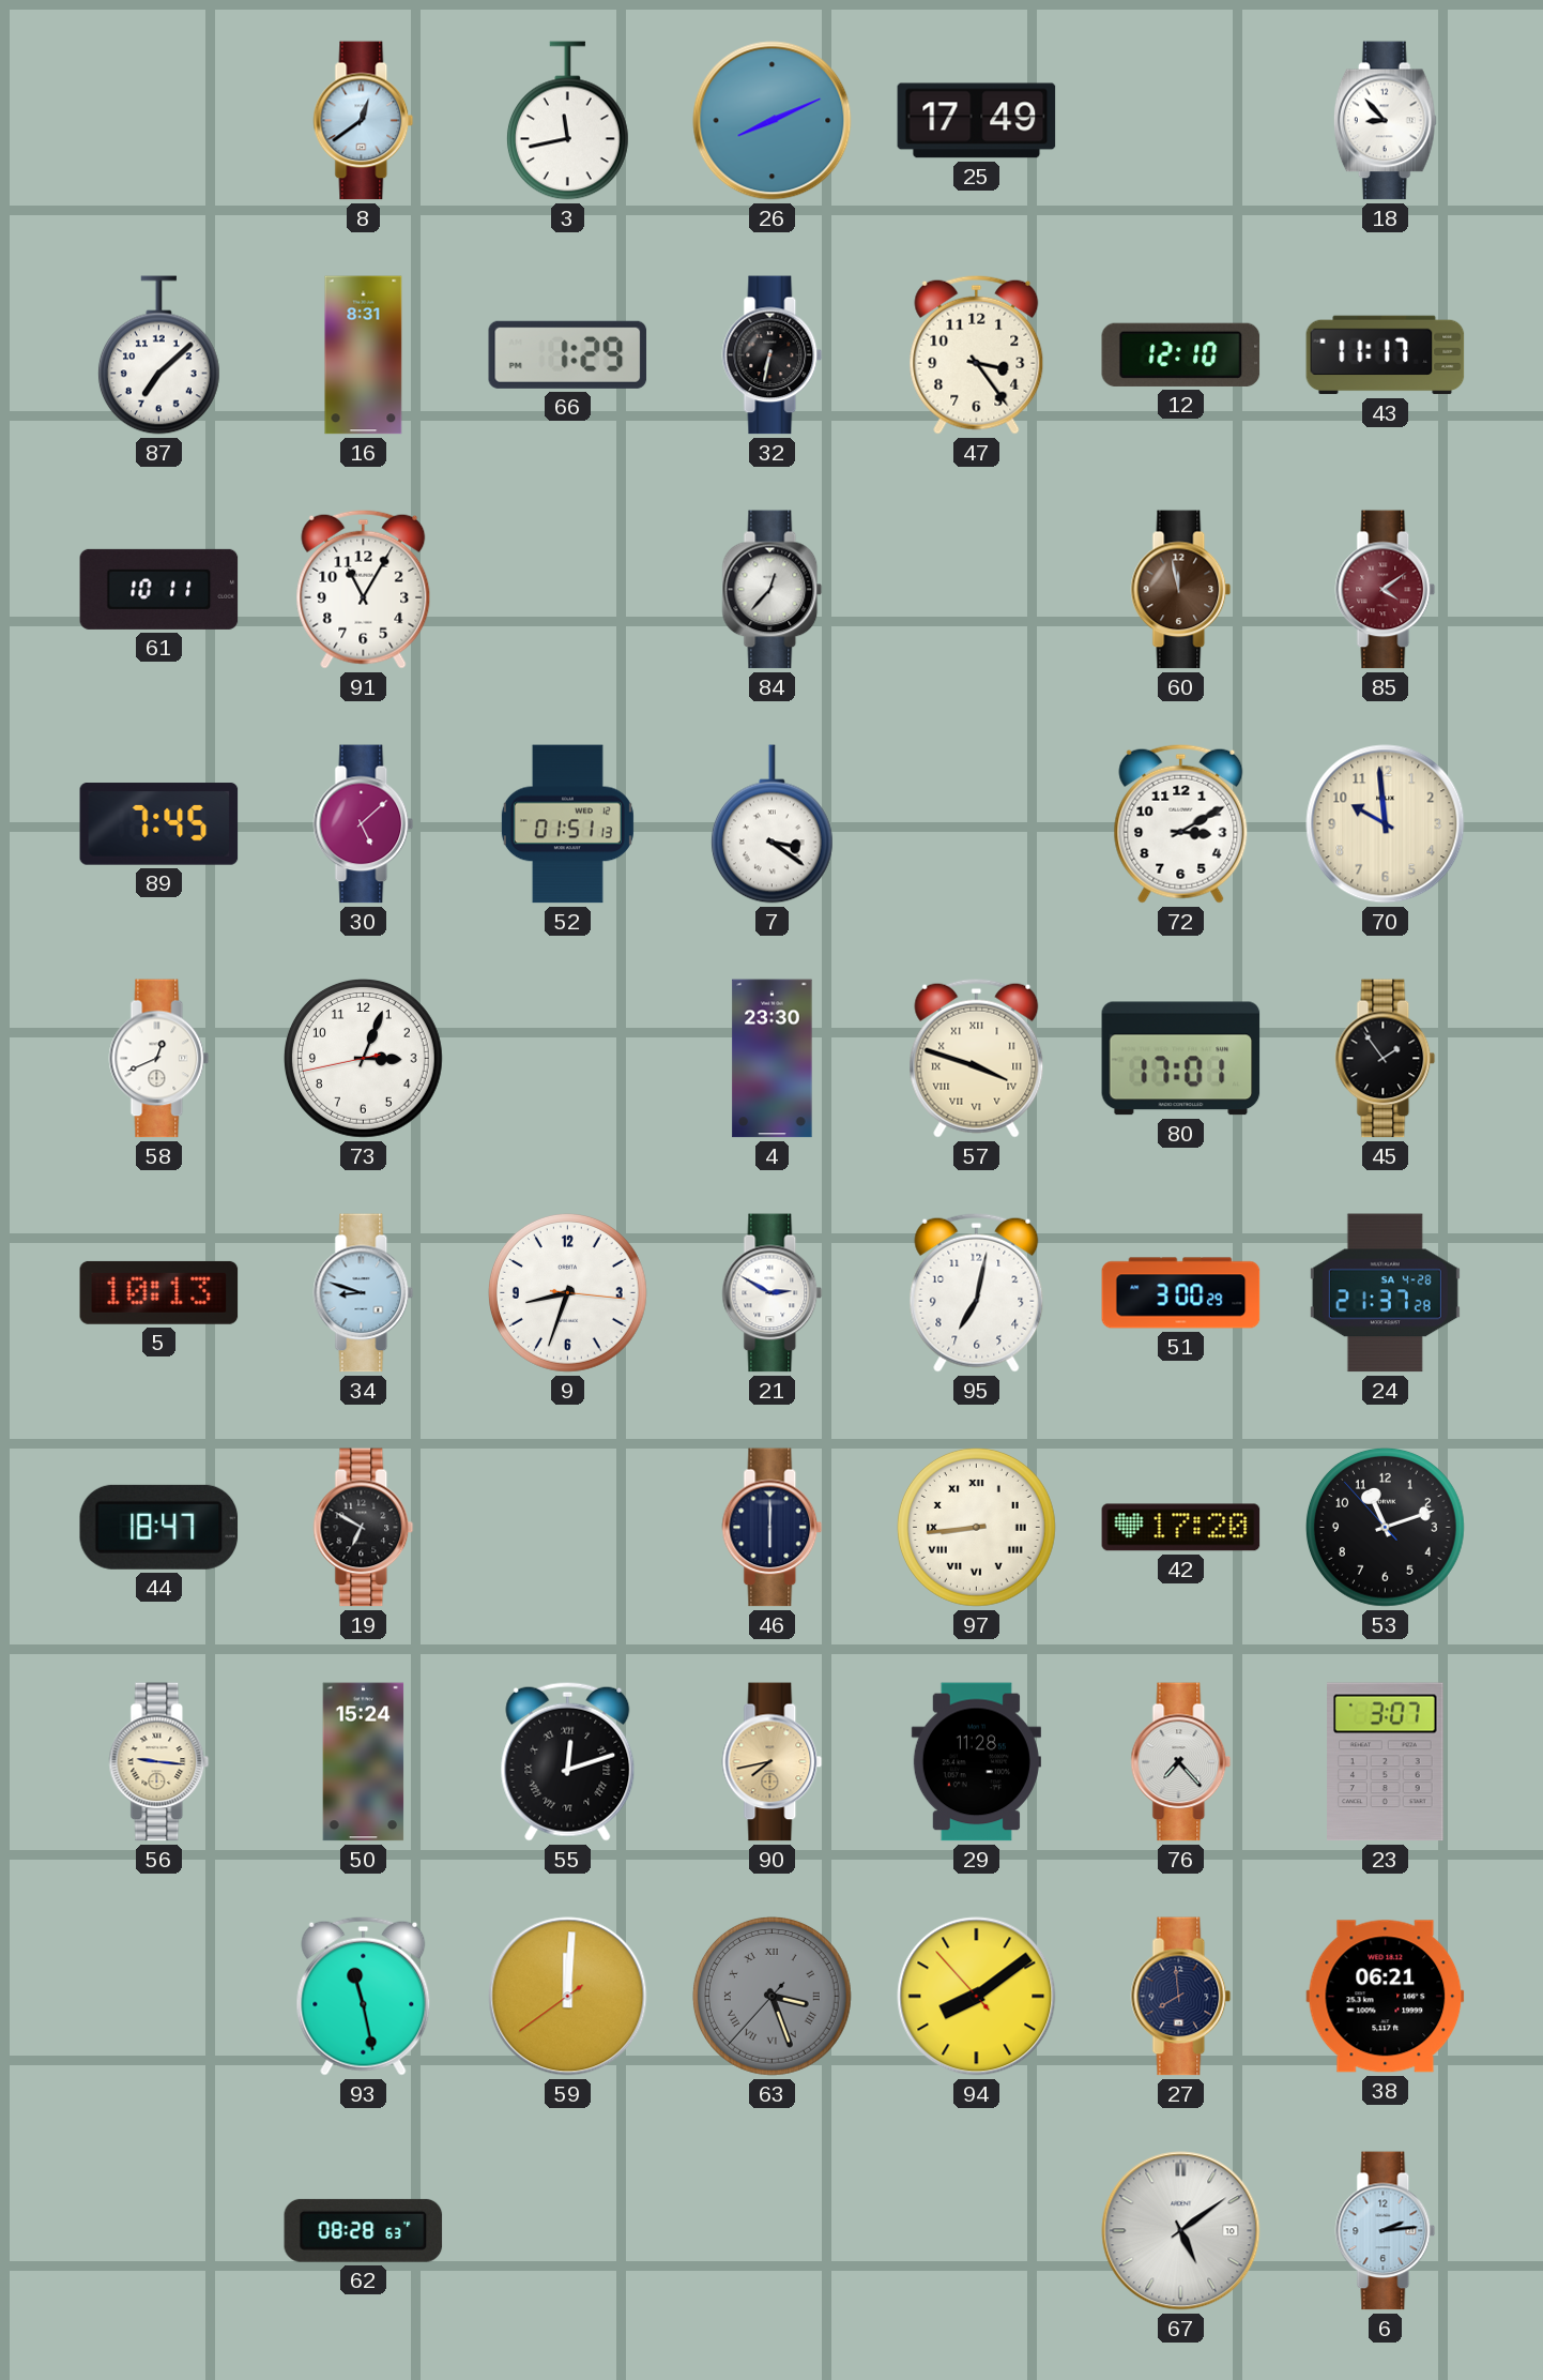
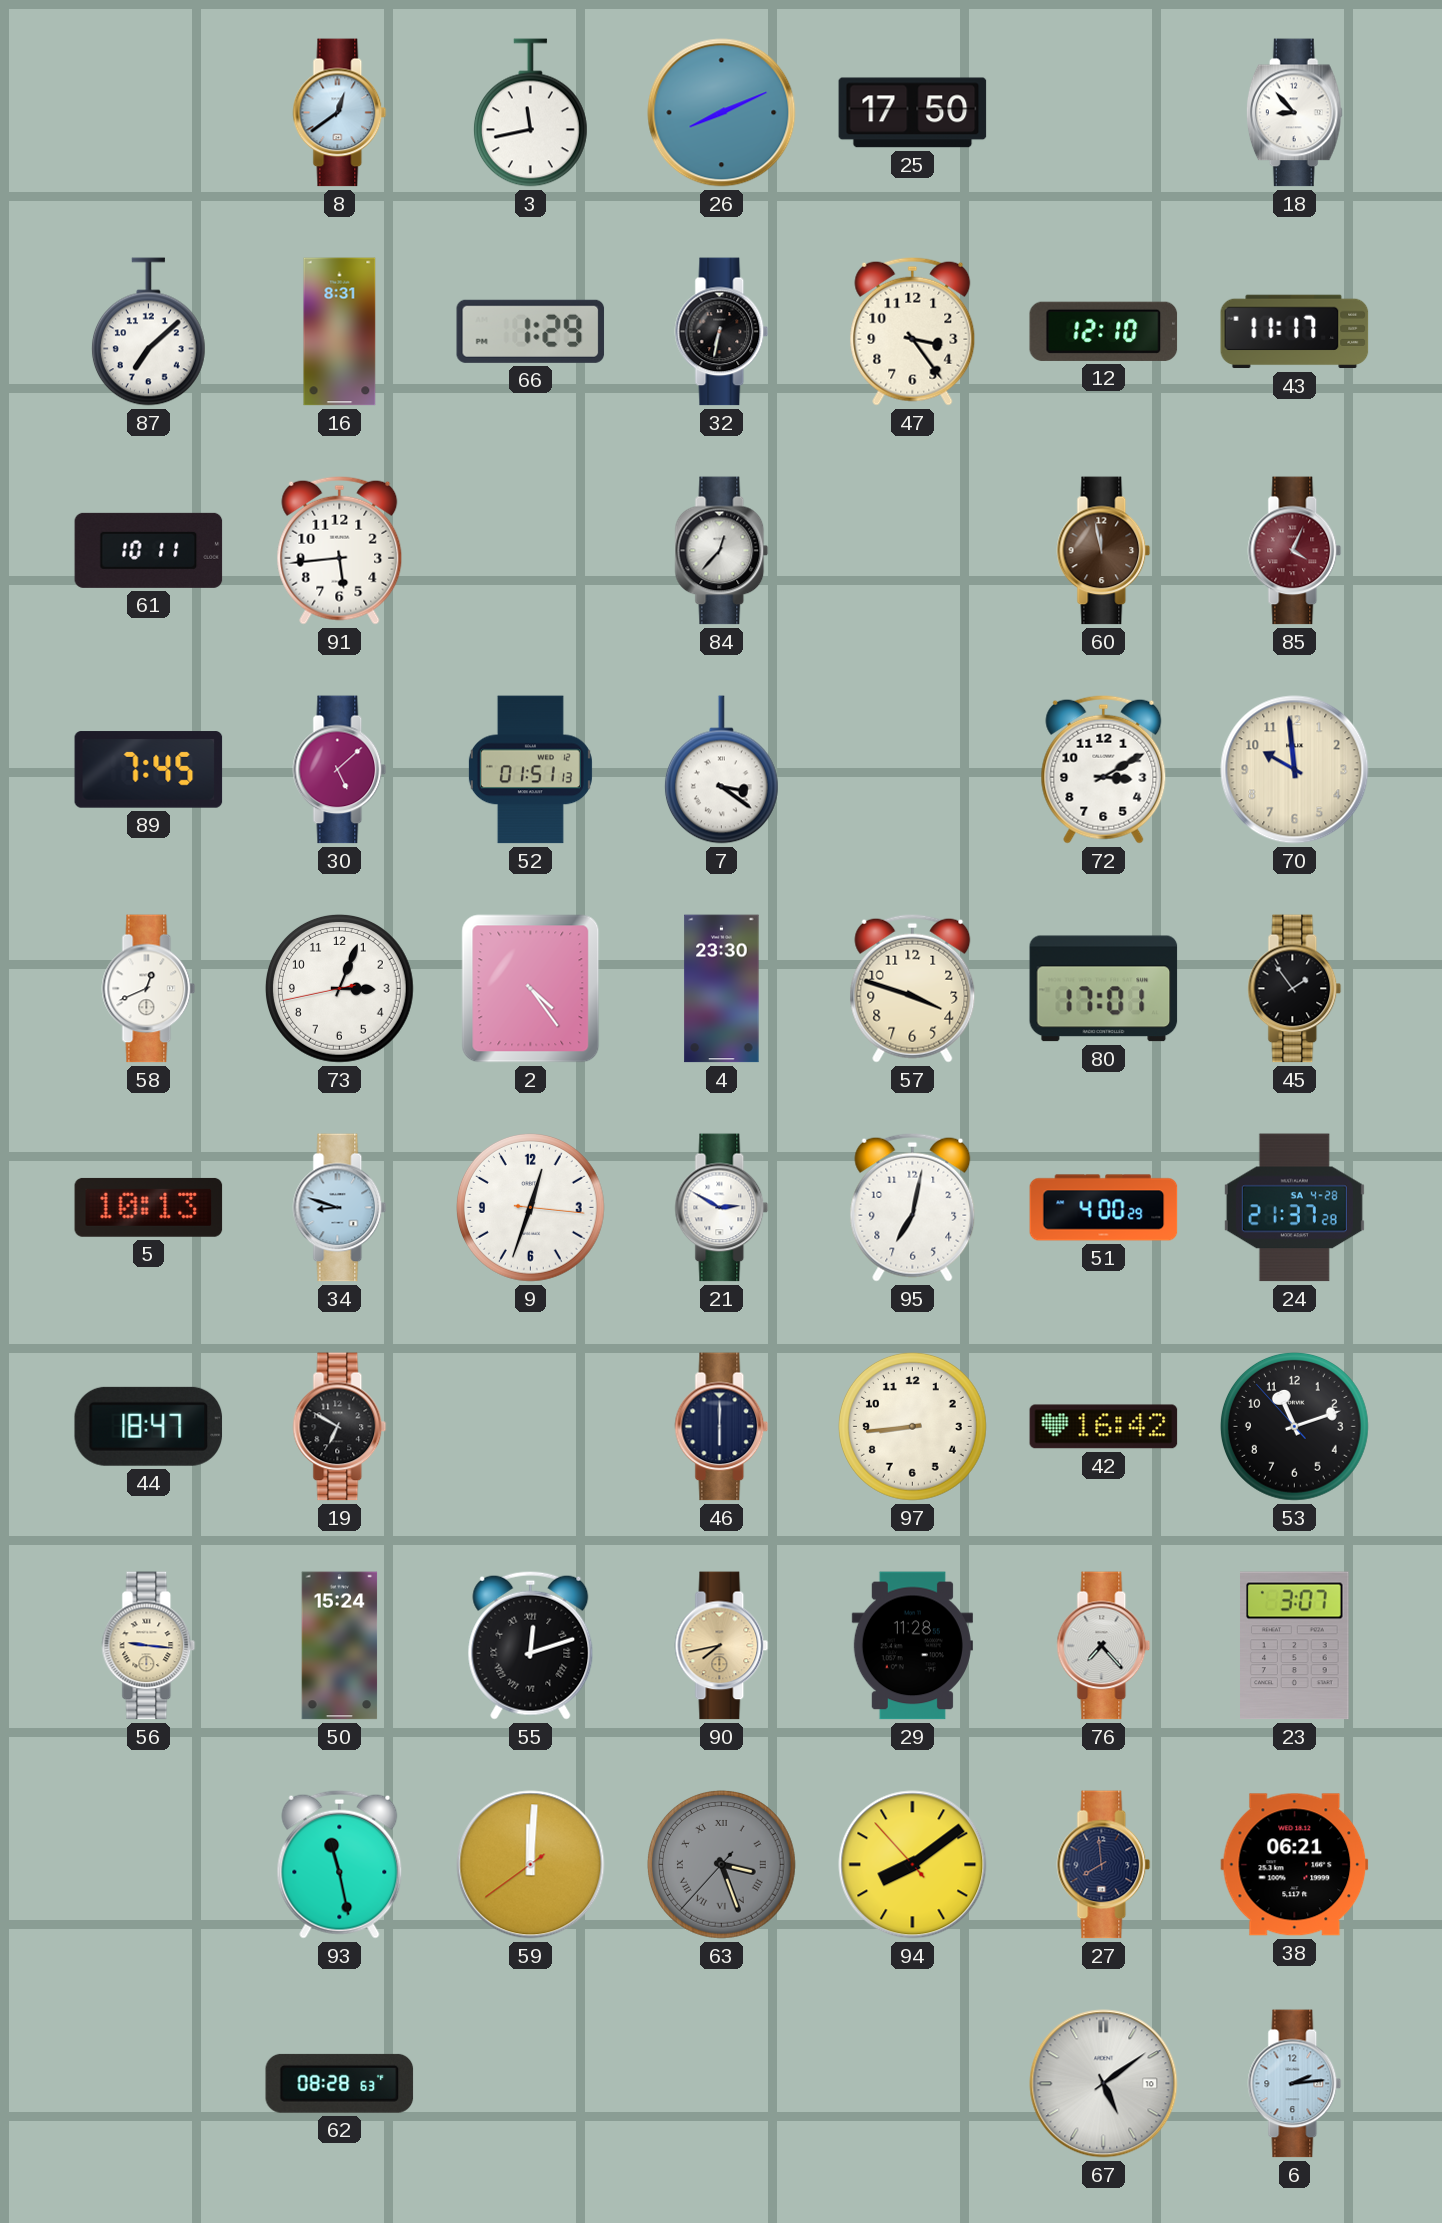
25: 17:49 -> 17:50
91: 11:05 -> 5:44
85: 4:09 -> 4:04
2: none -> 4:24
57 numerals: Roman -> Arabic
9: 8:33 -> 12:33
51: 3:00 -> 4:00
97 numerals: Roman -> Arabic
42: 17:20 -> 16:42
